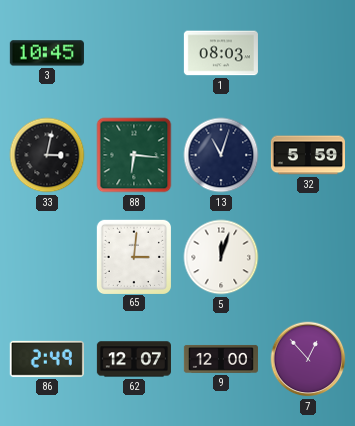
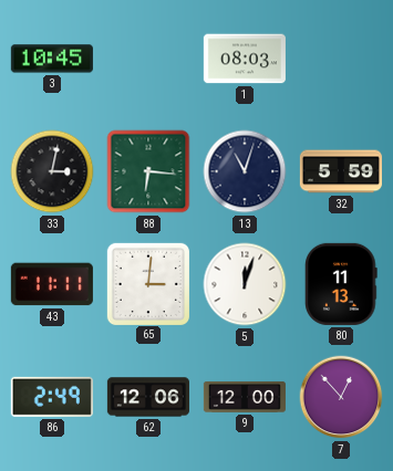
43: none -> 11:11
80: none -> 11:13
62: 12:07 -> 12:06
